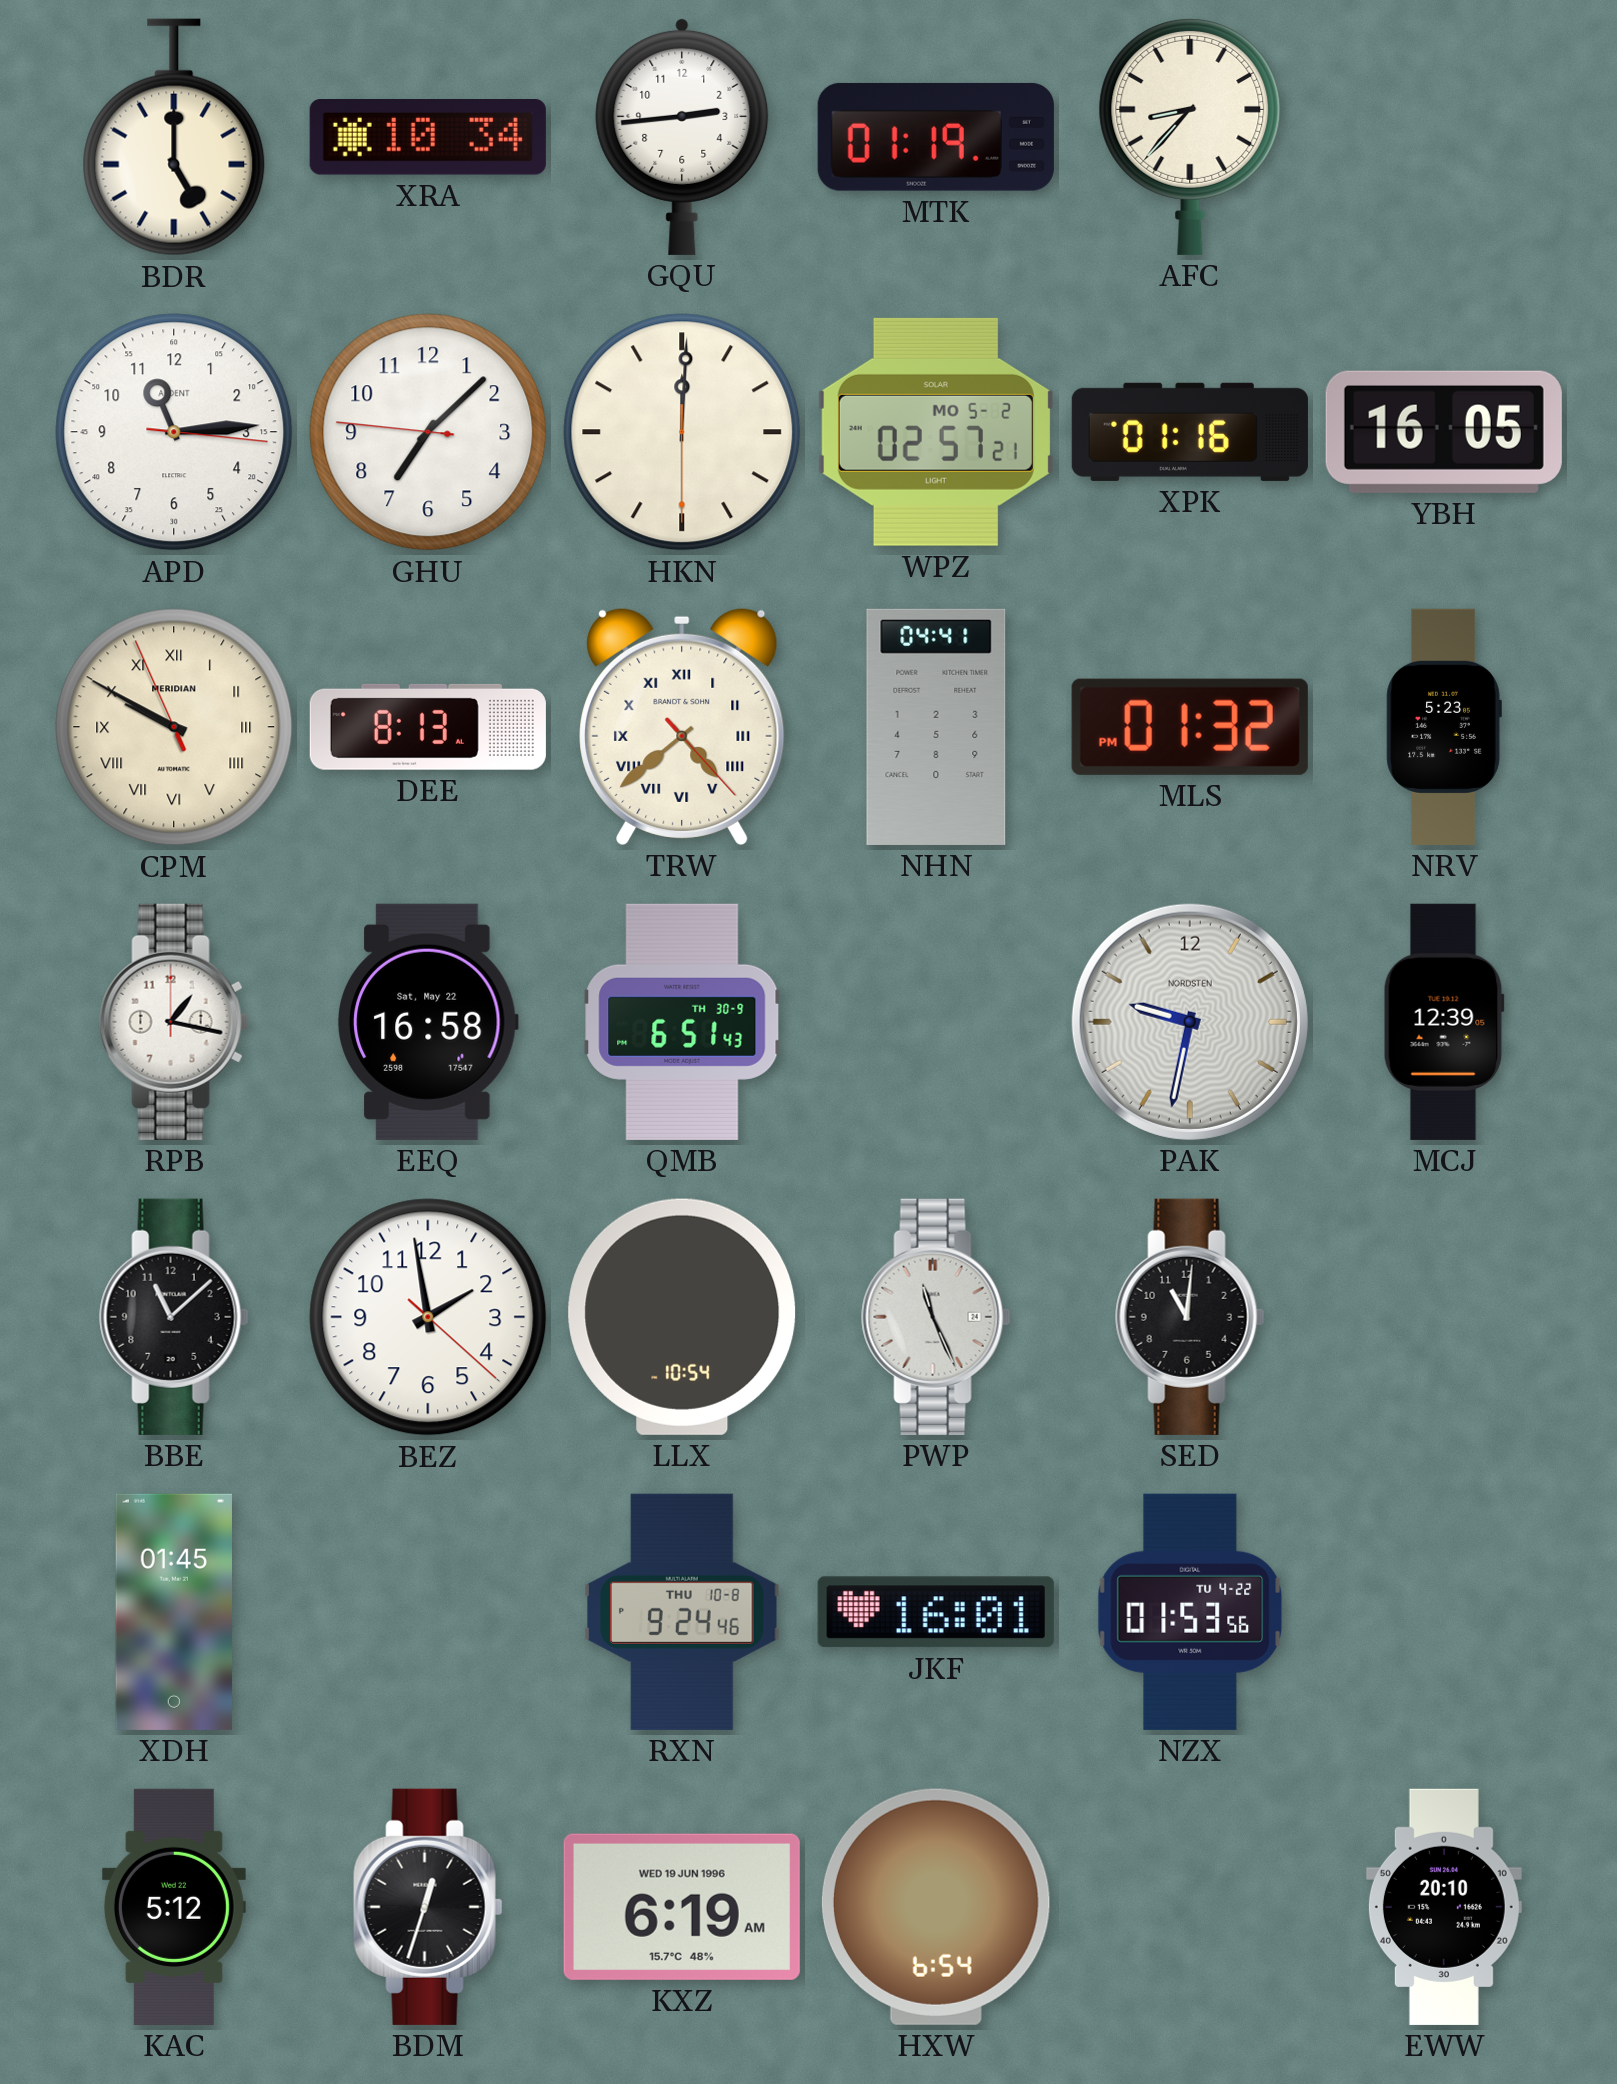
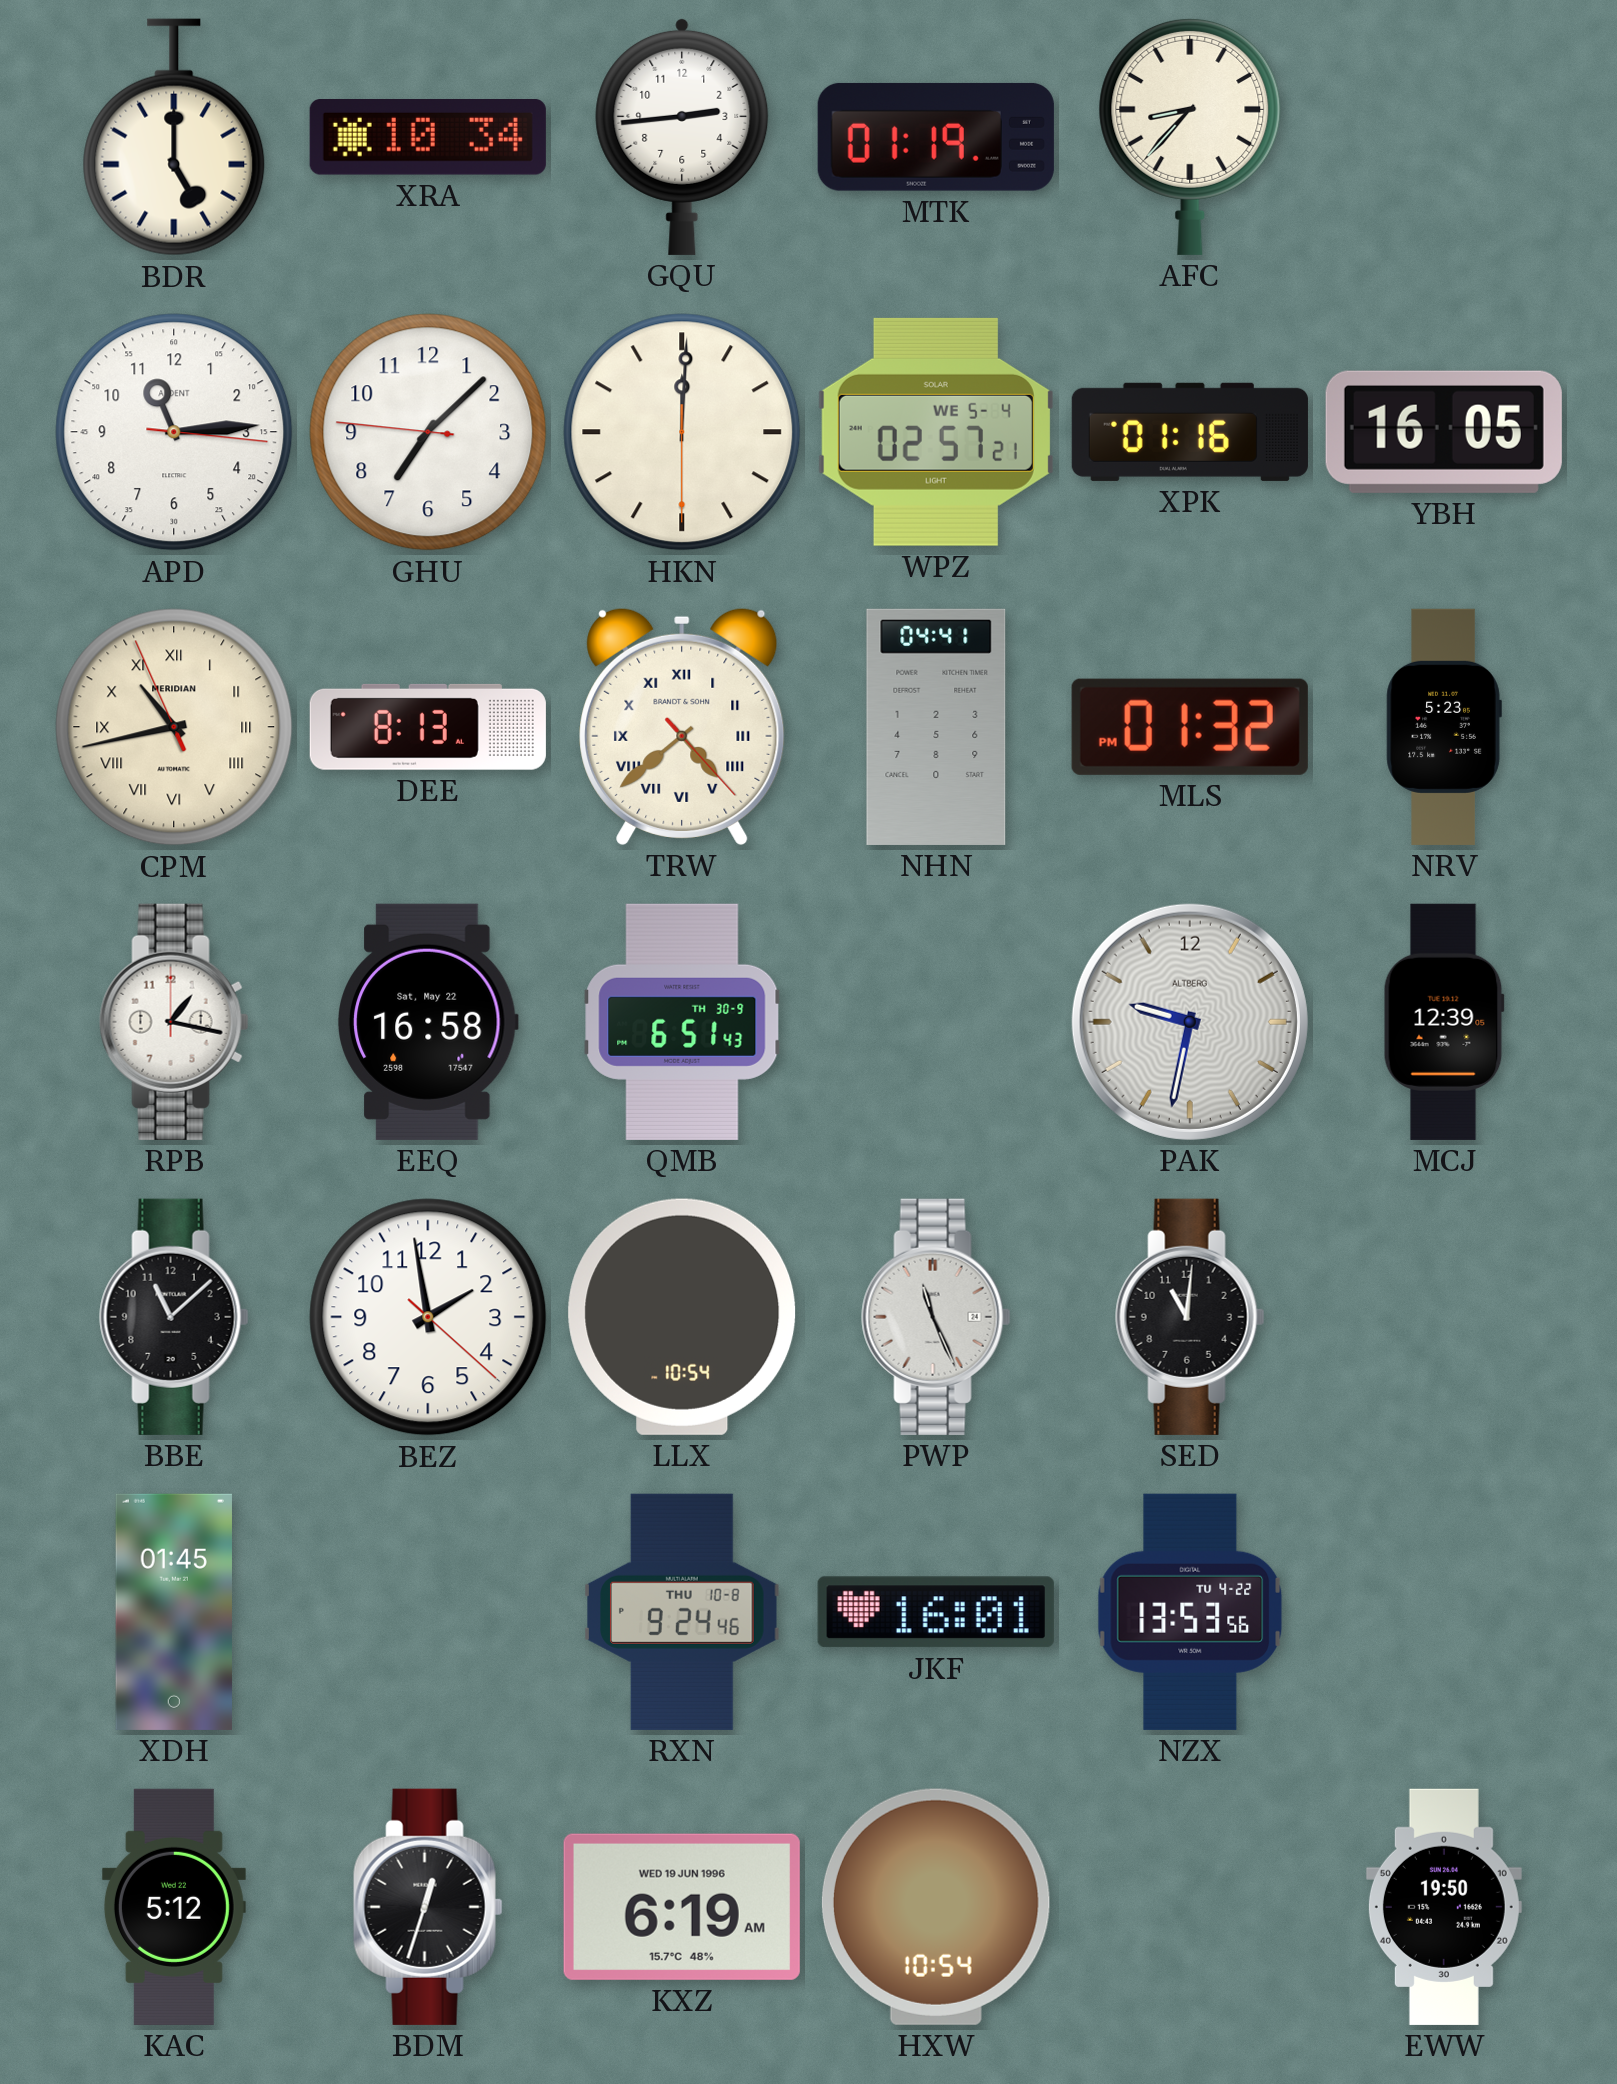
WPZ date: MO 5-2 -> WE 5-4
CPM: 9:49 -> 10:42
PAK brand: NORDSTEN -> ALTBERG
NZX: 01:53 -> 13:53
HXW: 6:54 -> 10:54
EWW: 20:10 -> 19:50
